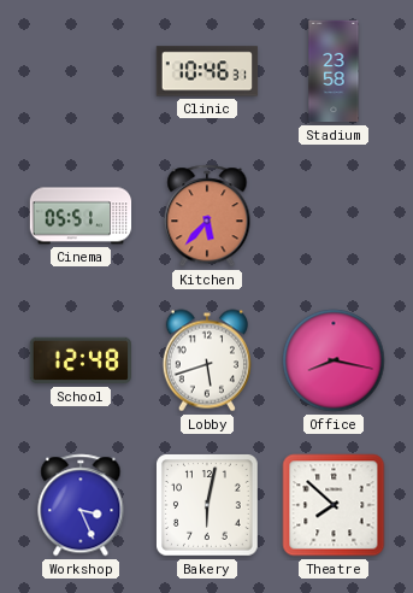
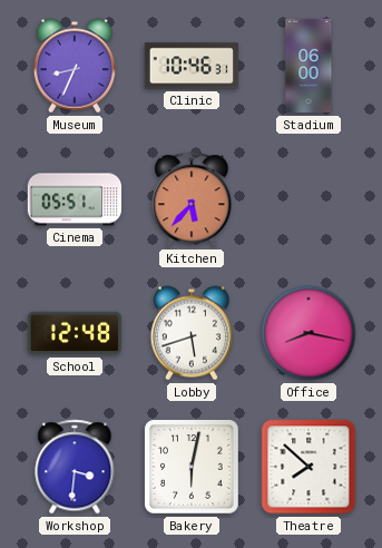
Museum: none -> 8:34
Stadium: 23:58 -> 06:00
Workshop: 3:26 -> 3:31
